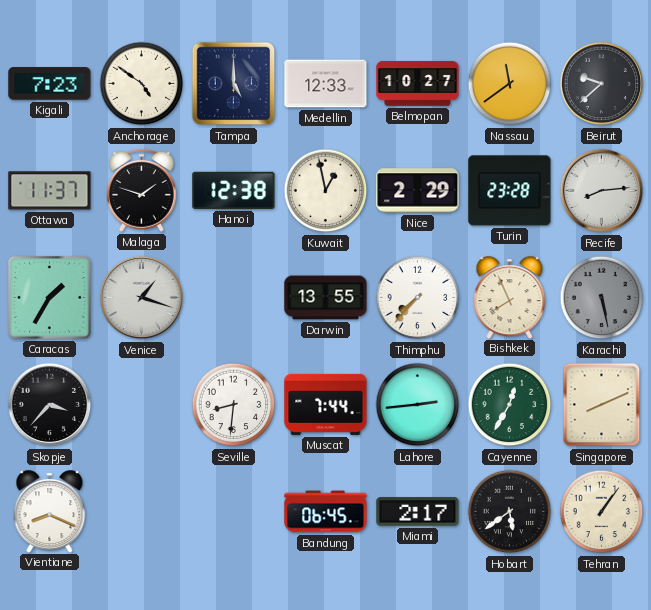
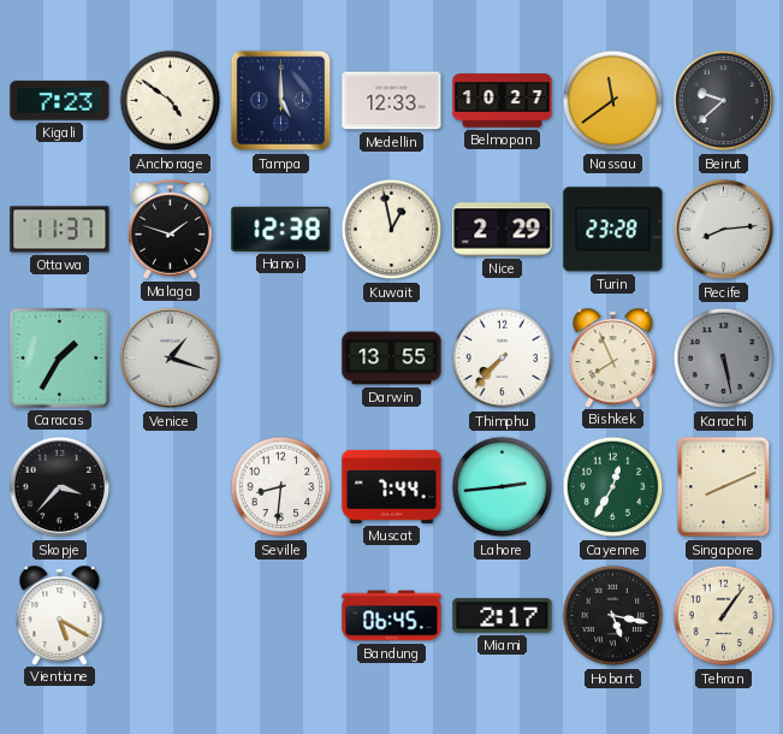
Vientiane: 8:19 -> 5:20
Hobart: 5:39 -> 5:17
